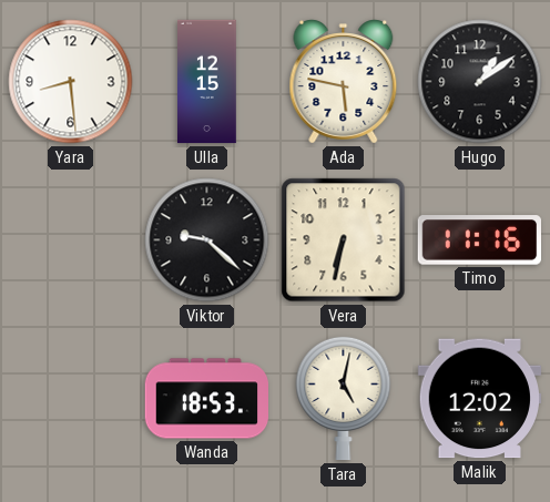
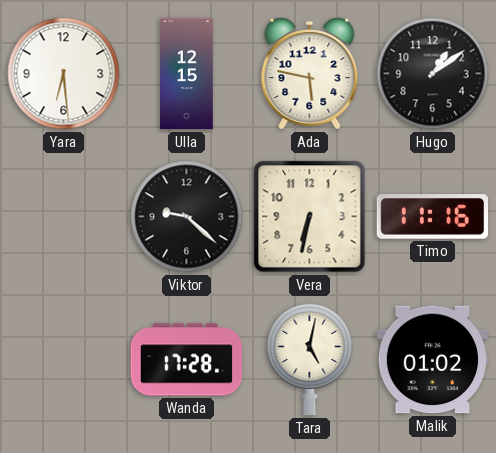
Yara: 8:29 -> 6:29
Wanda: 18:53 -> 17:28
Malik: 12:02 -> 01:02
